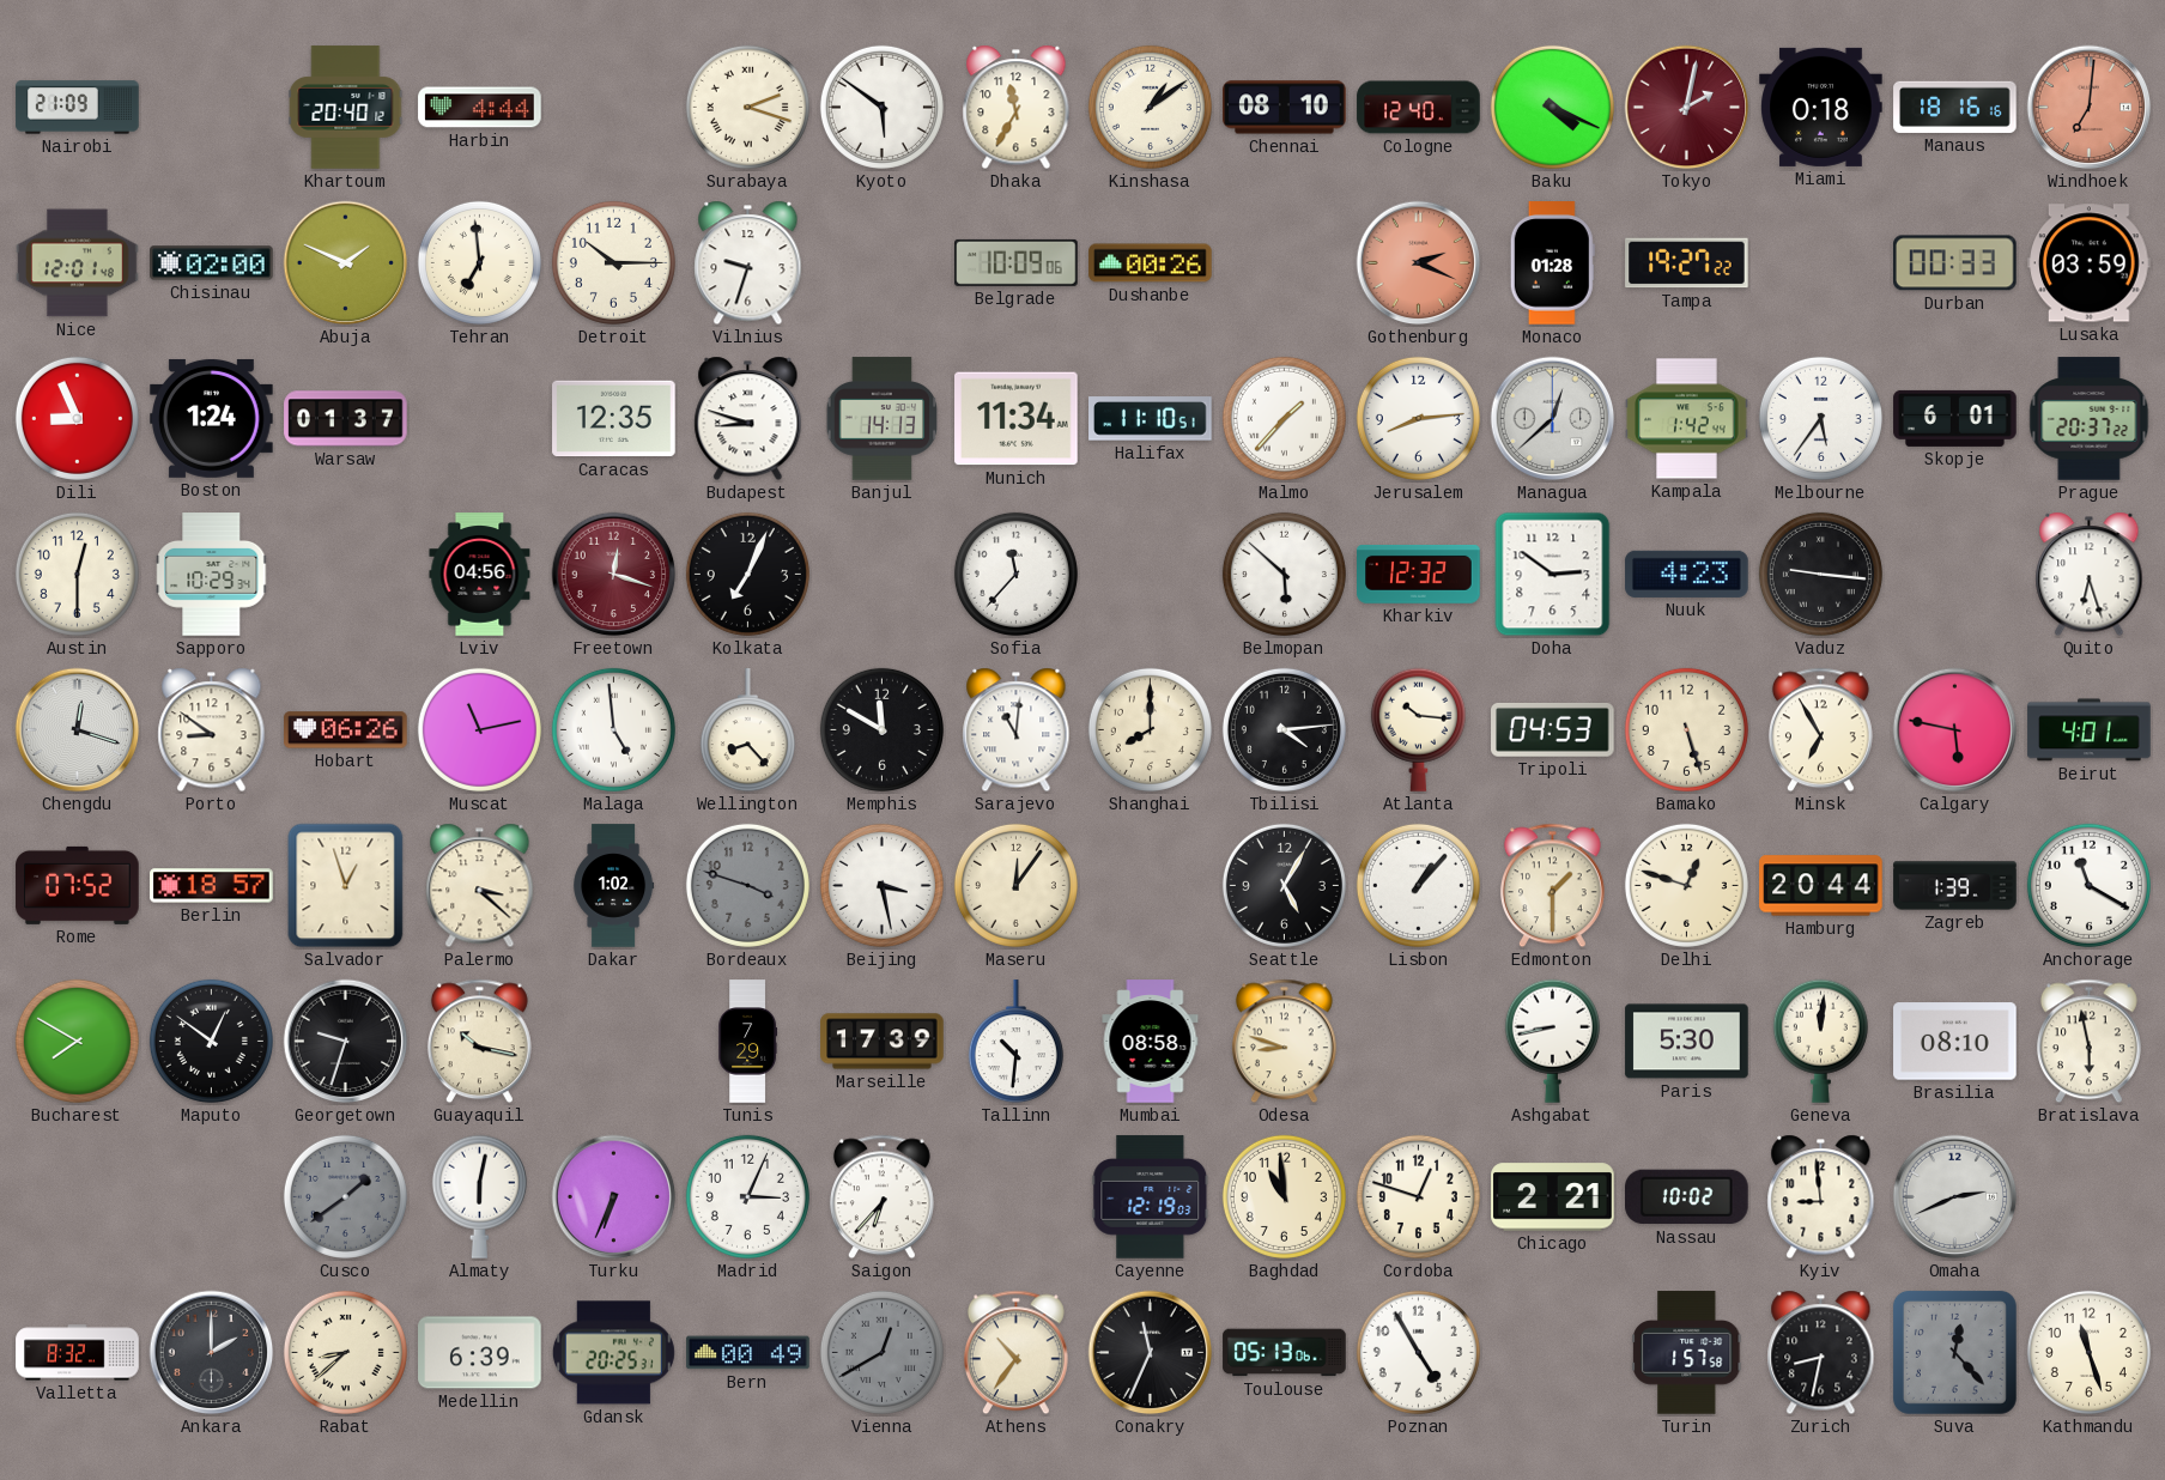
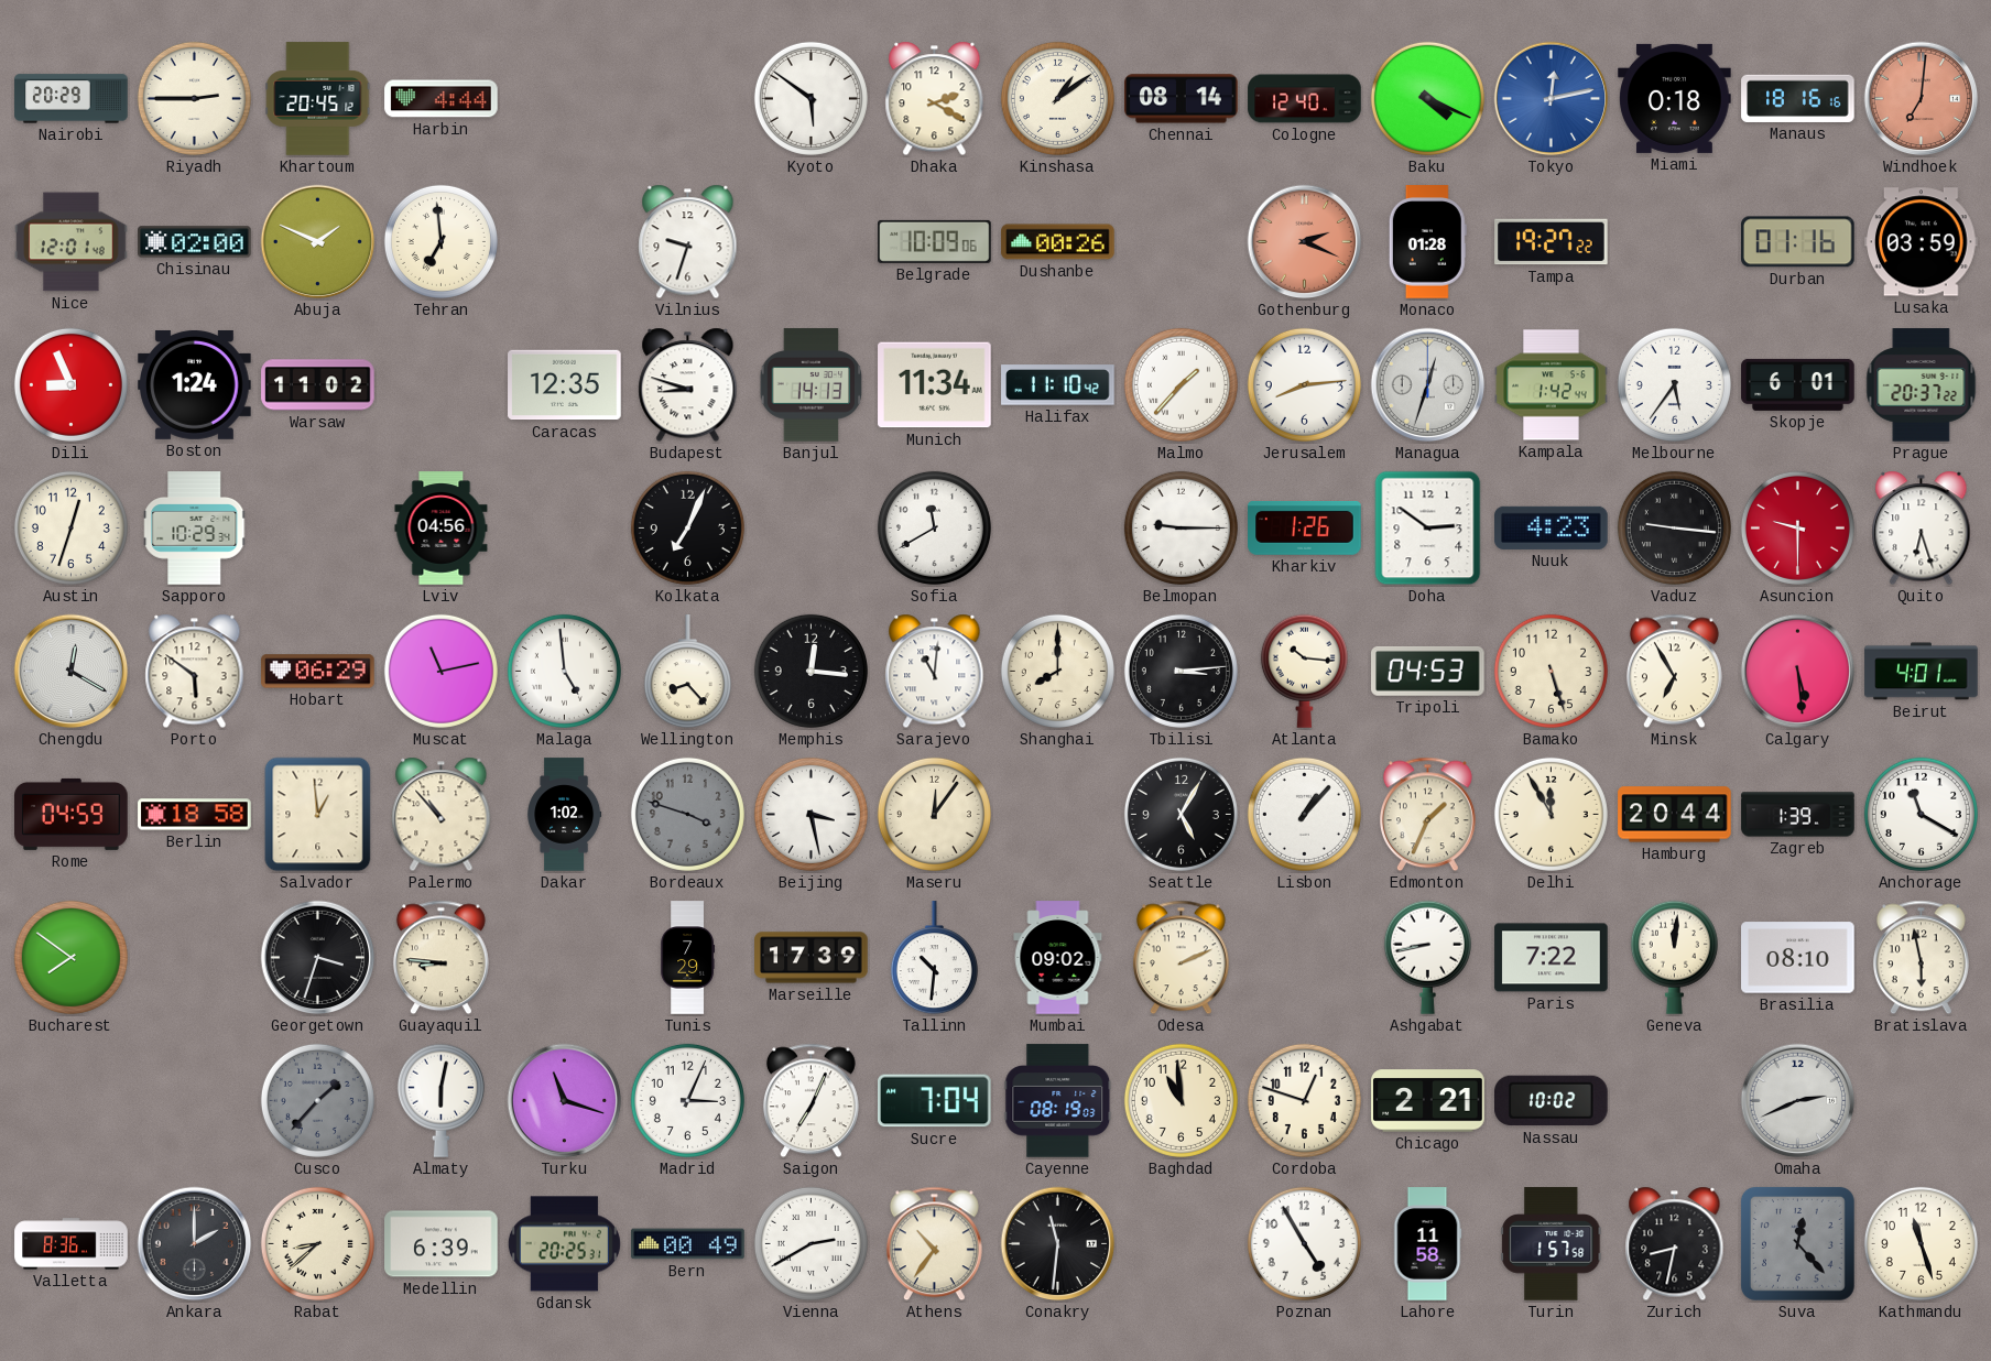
Nairobi: 21:09 -> 20:29
Riyadh: none -> 2:45
Khartoum: 20:40 -> 20:45
Surabaya: 2:18 -> none
Dhaka: 11:35 -> 2:20
Chennai: 08:10 -> 08:14
Tokyo: 2:02 -> 12:13
Tokyo dial: burgundy -> blue
Detroit: 10:15 -> none
Durban: 00:33 -> 01:16
Warsaw: 01:37 -> 11:02
Halifax: 11:10:51 -> 11:10:42
Managua: 12:38 -> 12:33
Austin: 12:30 -> 12:33
Freetown: 12:18 -> none
Sofia: 11:37 -> 11:40
Belmopan: 5:52 -> 9:15
Kharkiv: 12:32 -> 1:26
Asuncion: none -> 9:30
Chengdu: 12:18 -> 12:20
Porto: 8:51 -> 5:51
Hobart: 06:26 -> 06:29
Memphis: 11:50 -> 12:16
Tbilisi: 4:14 -> 3:14
Calgary: 5:47 -> 5:29
Rome: 07:52 -> 04:59
Berlin: 18:57 -> 18:58
Salvador: 12:57 -> 12:59
Palermo: 3:22 -> 10:53
Edmonton: 1:30 -> 1:34
Delhi: 12:48 -> 11:55
Bucharest: 7:50 -> 7:51
Maputo: 12:51 -> none
Georgetown: 9:33 -> 3:33
Guayaquil: 10:17 -> 8:46
Mumbai: 08:58 -> 09:02
Odesa: 8:48 -> 2:11
Paris: 5:30 -> 7:22
Cusco: 1:39 -> 1:37
Turku: 6:34 -> 11:18
Saigon: 6:37 -> 7:04
Sucre: none -> 7:04
Cayenne: 12:19 -> 08:19
Kyiv: 8:59 -> none
Valletta: 8:32 -> 8:36
Vienna: 12:40 -> 2:40
Vienna dial: grey -> white
Conakry: 11:34 -> 11:31
Toulouse: 05:13 -> none
Lahore: none -> 11:58
